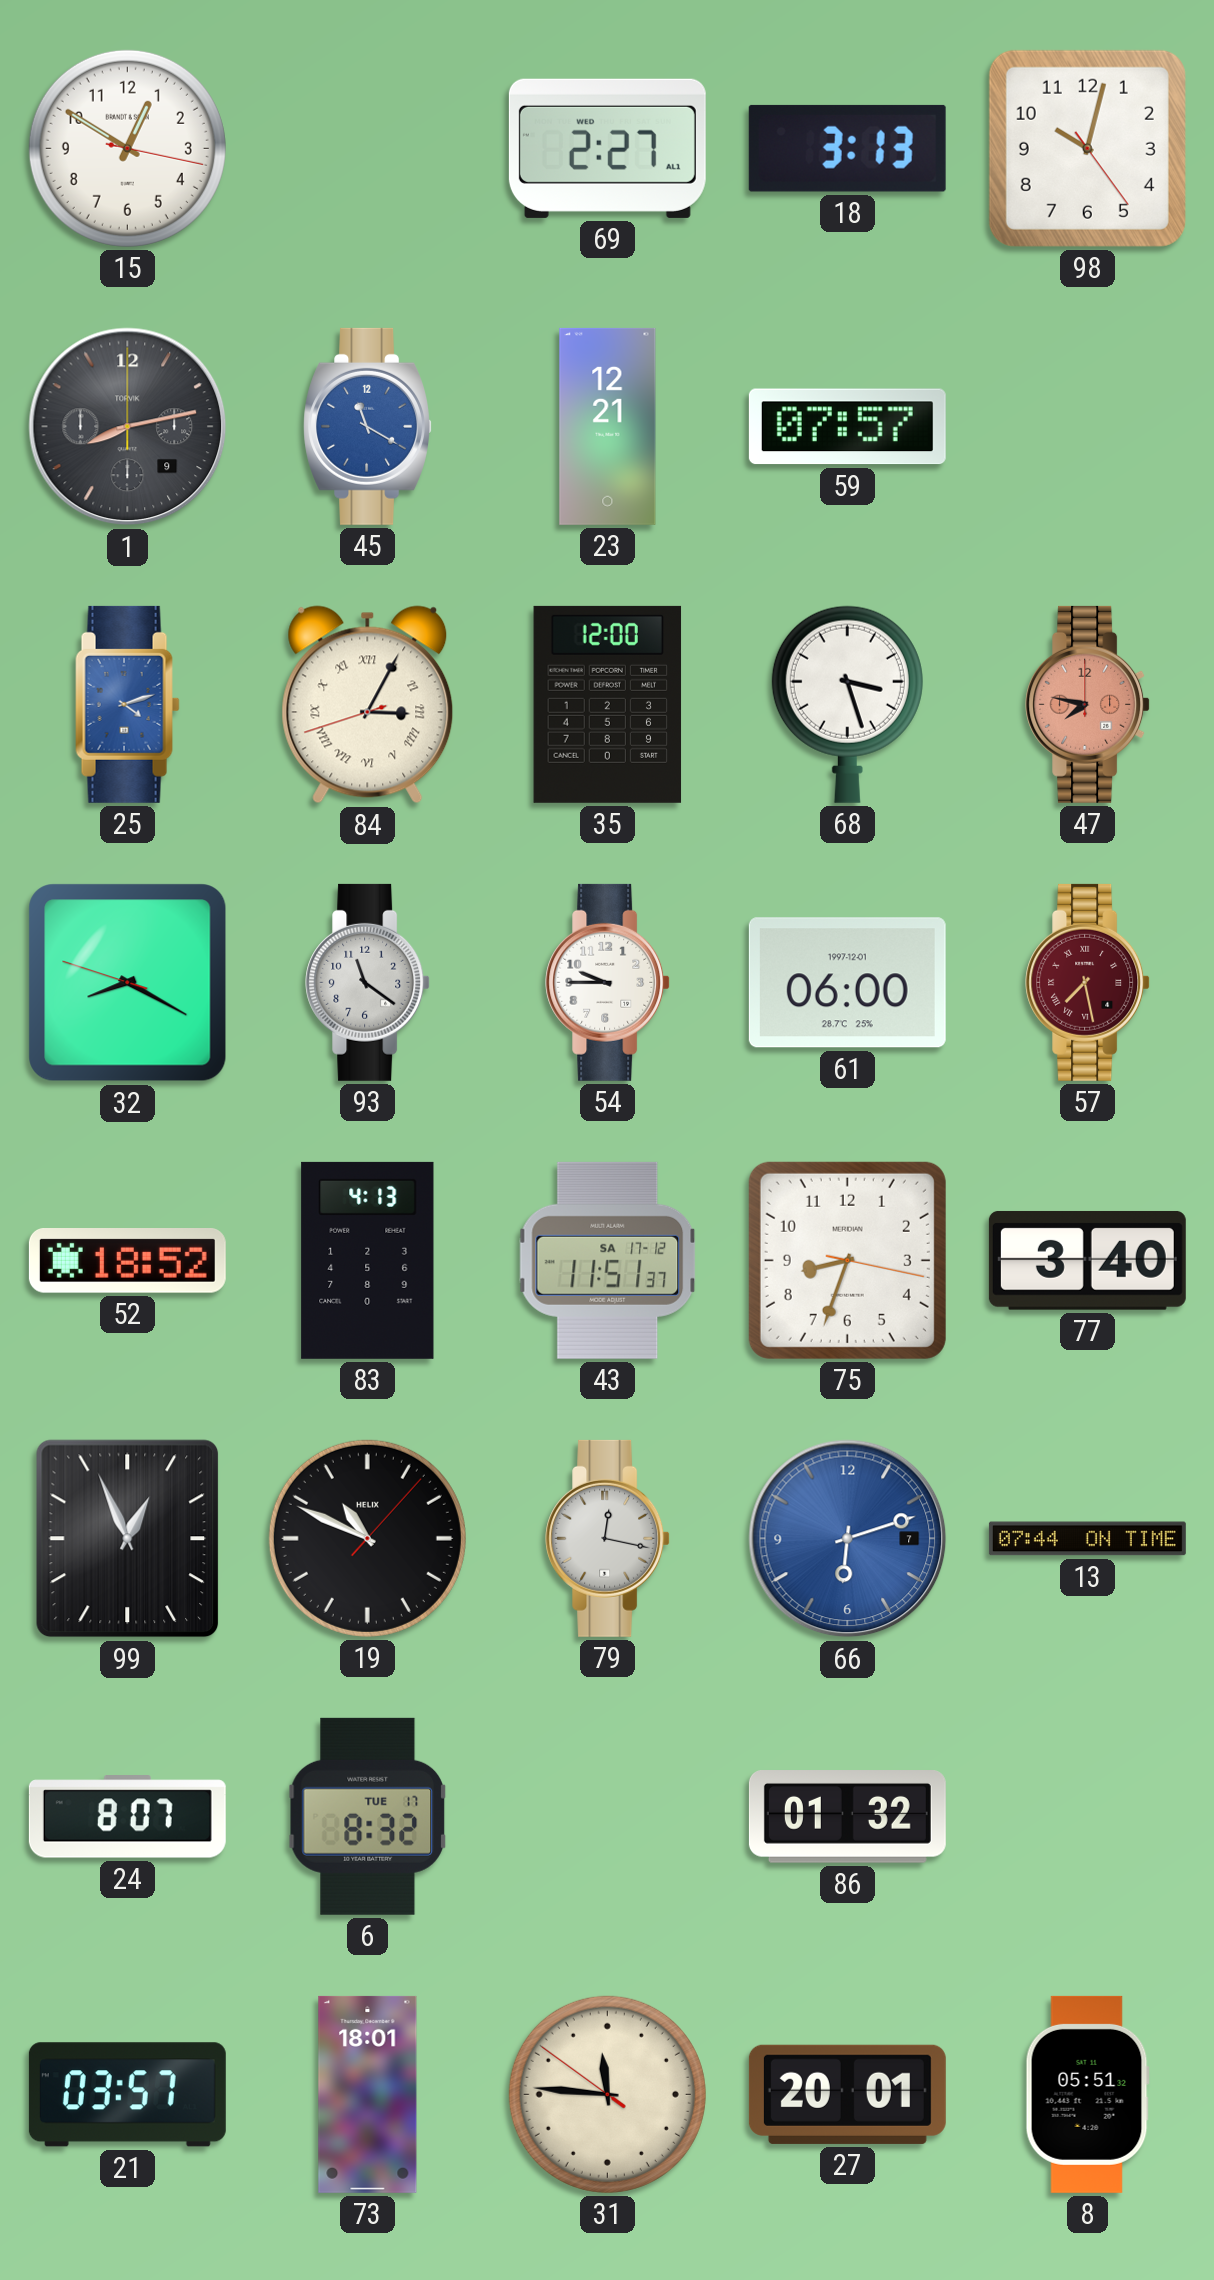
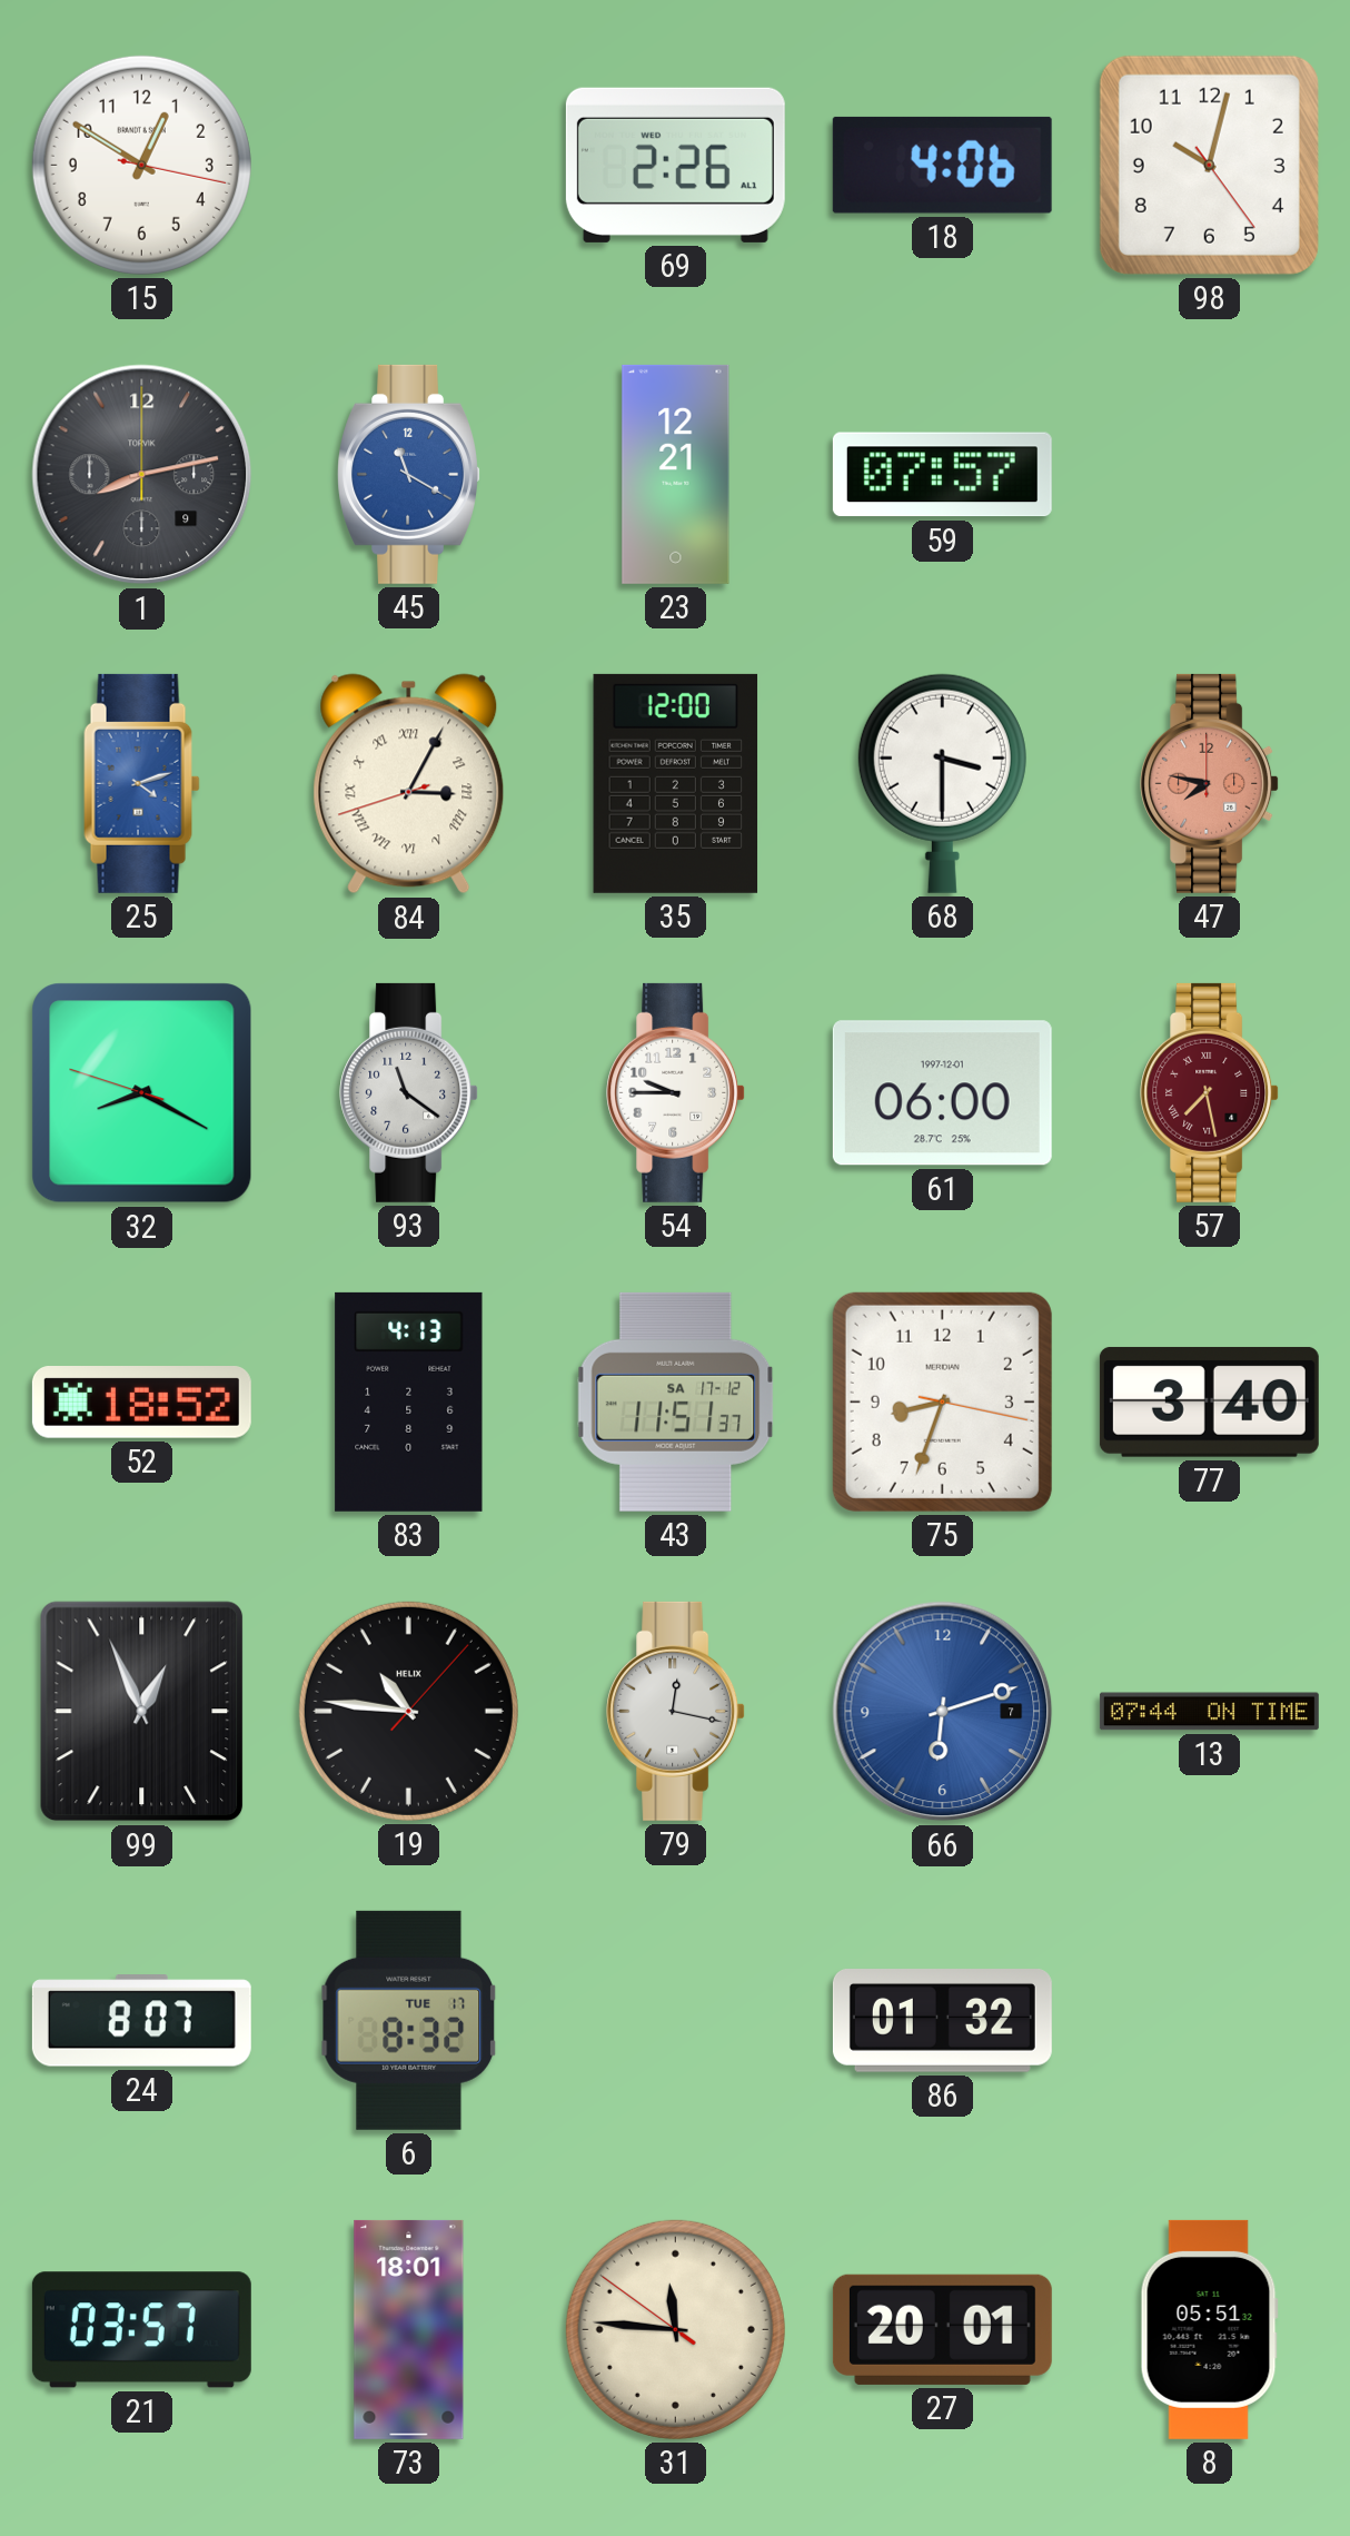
69: 2:27 -> 2:26
18: 3:13 -> 4:06
68: 3:27 -> 3:30
19: 10:49 -> 10:46
